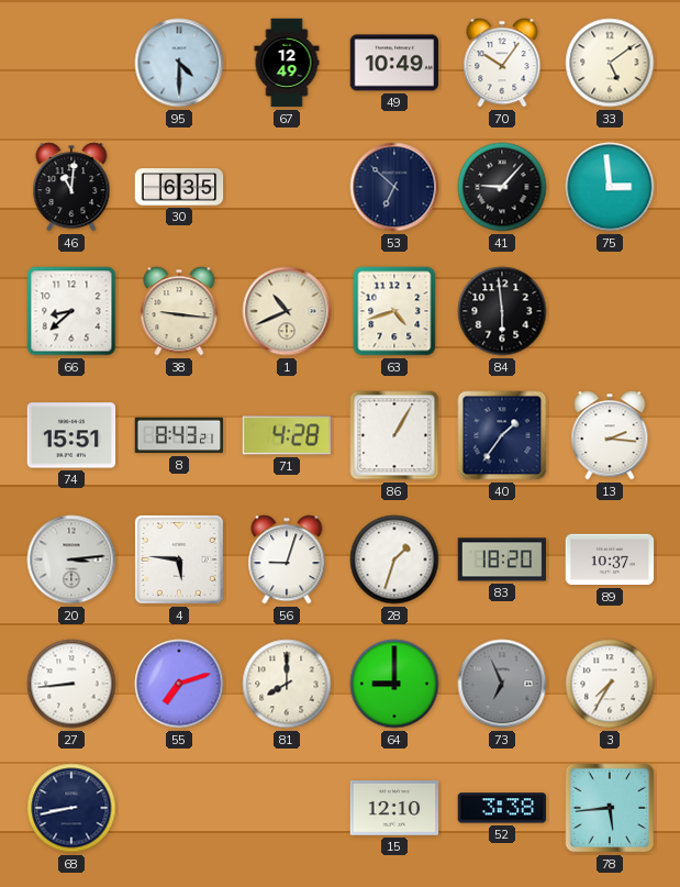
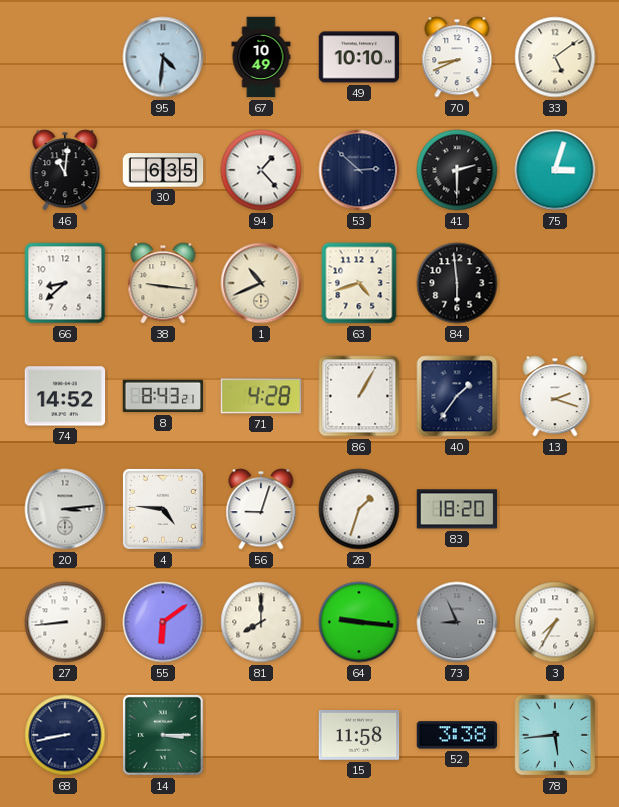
95: 4:30 -> 4:31
67: 12:49 -> 10:49
49: 10:49 -> 10:10
70: 10:06 -> 8:41
94: none -> 1:23
53: 6:52 -> 2:52
41: 9:07 -> 2:30
75: 2:59 -> 3:03
74: 15:51 -> 14:52
13: 2:16 -> 2:18
4: 5:46 -> 4:46
89: 10:37 -> none
55: 7:12 -> 6:09
64: 9:00 -> 9:16
73: 6:56 -> 8:56
14: none -> 3:15
15: 12:10 -> 11:58
